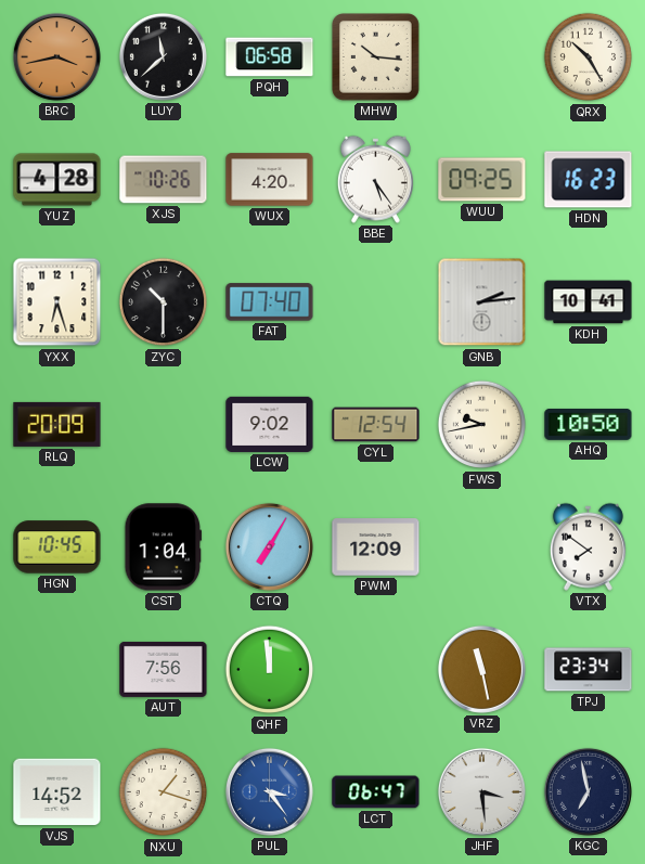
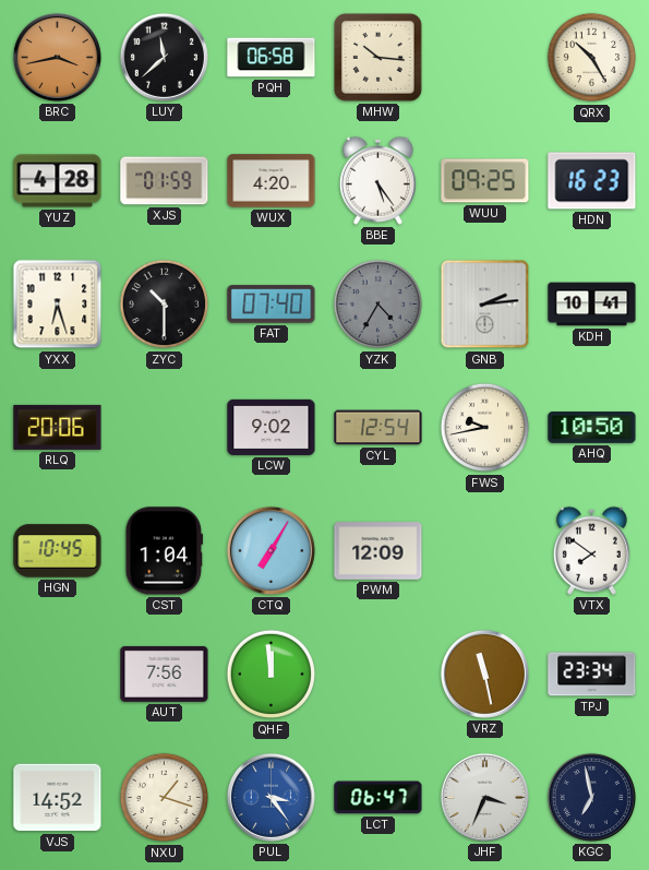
XJS: 10:26 -> 01:59
YZK: none -> 4:35
RLQ: 20:09 -> 20:06
JHF: 3:29 -> 3:34
